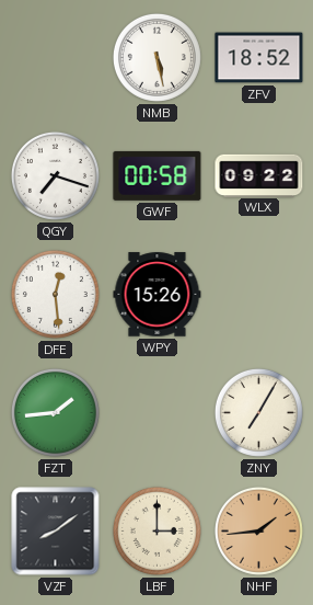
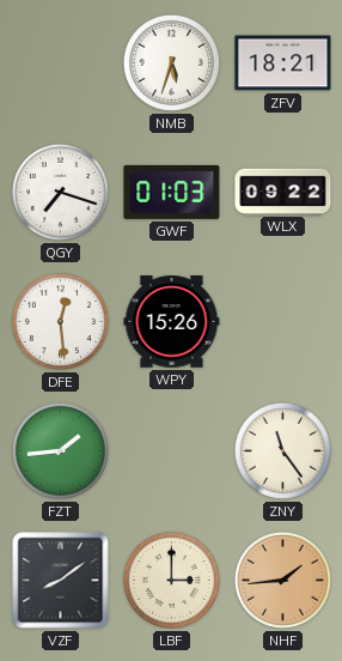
NMB: 5:28 -> 5:33
ZFV: 18:52 -> 18:21
GWF: 00:58 -> 01:03
ZNY: 7:05 -> 11:24
